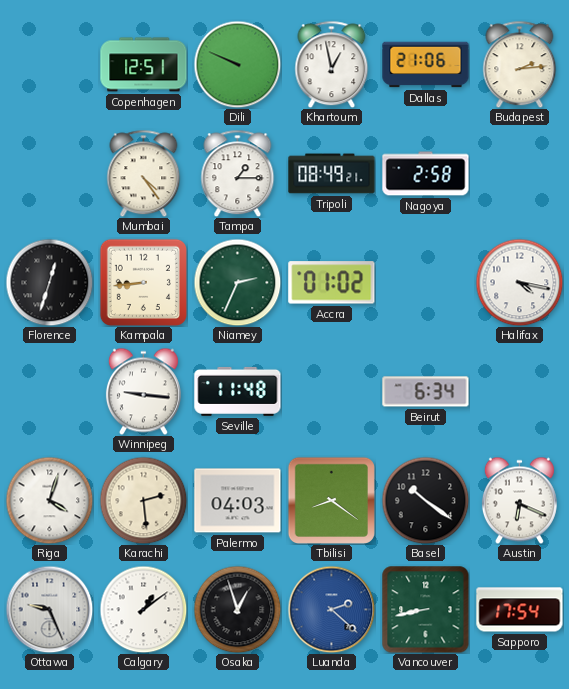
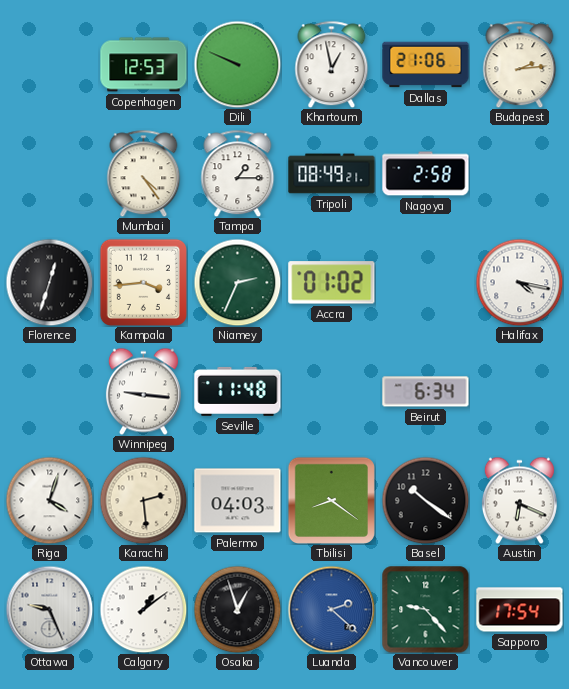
Copenhagen: 12:51 -> 12:53
Kampala: 8:44 -> 3:44
Vancouver: 8:43 -> 9:23
